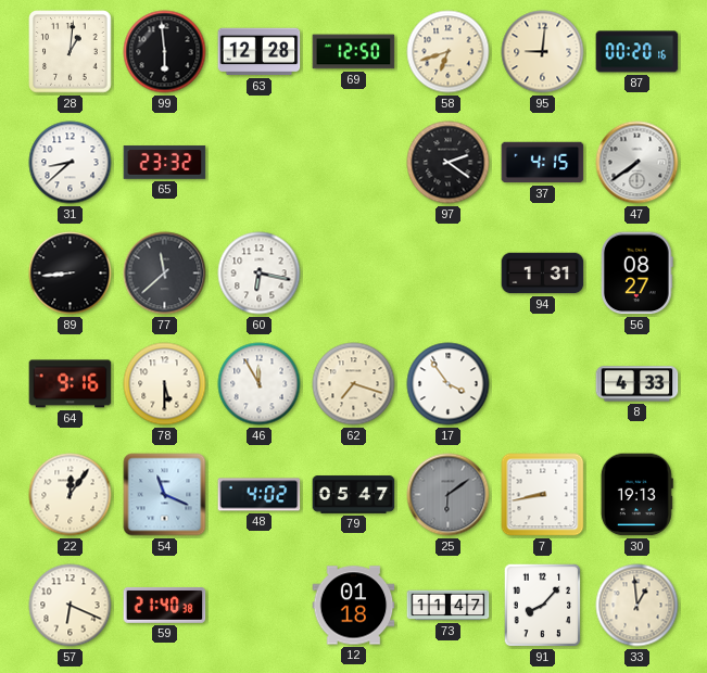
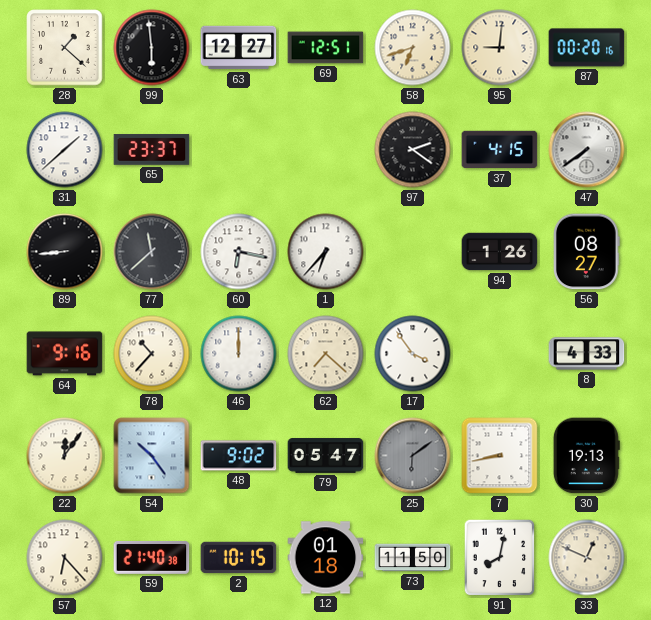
28: 1:01 -> 1:22
63: 12:28 -> 12:27
69: 12:50 -> 12:51
31: 8:38 -> 1:38
65: 23:32 -> 23:37
1: none -> 6:37
94: 1:31 -> 1:26
78: 5:30 -> 10:37
46: 11:55 -> 12:00
62: 7:18 -> 7:22
54: 11:19 -> 10:24
48: 4:02 -> 9:02
57: 6:19 -> 6:23
2: none -> 10:15
73: 11:47 -> 11:50
91: 8:07 -> 8:02
33: 12:59 -> 12:49
